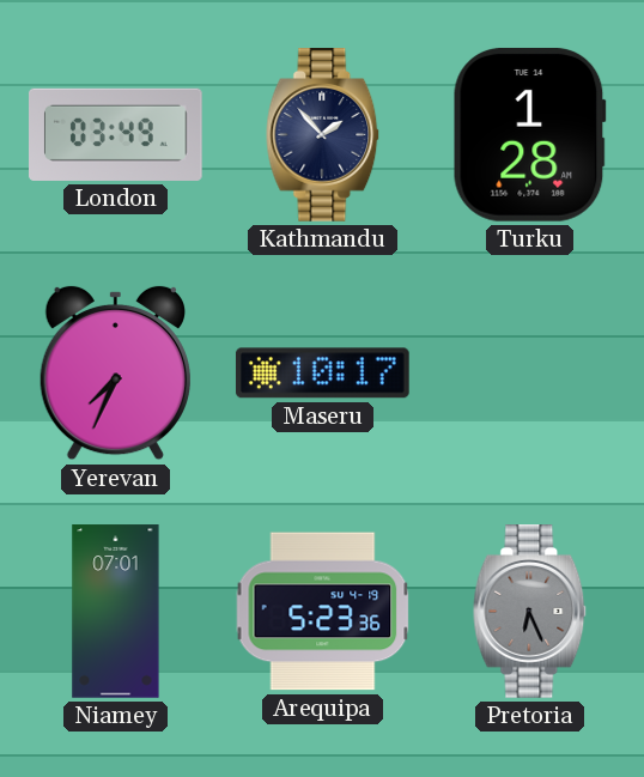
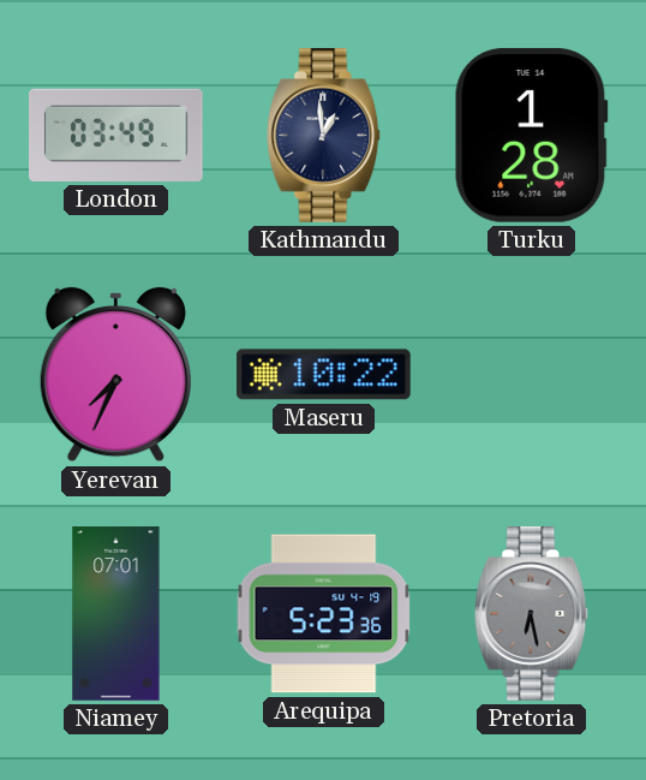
Kathmandu: 1:53 -> 12:59
Maseru: 10:17 -> 10:22
Pretoria: 6:26 -> 6:28
